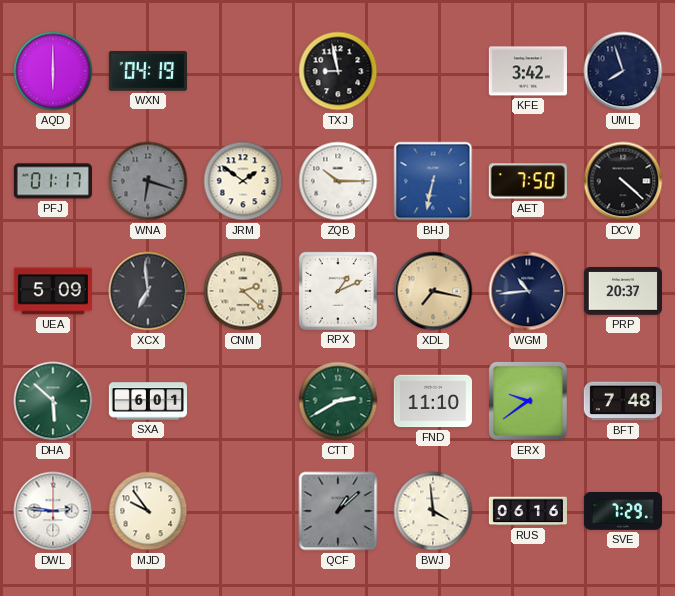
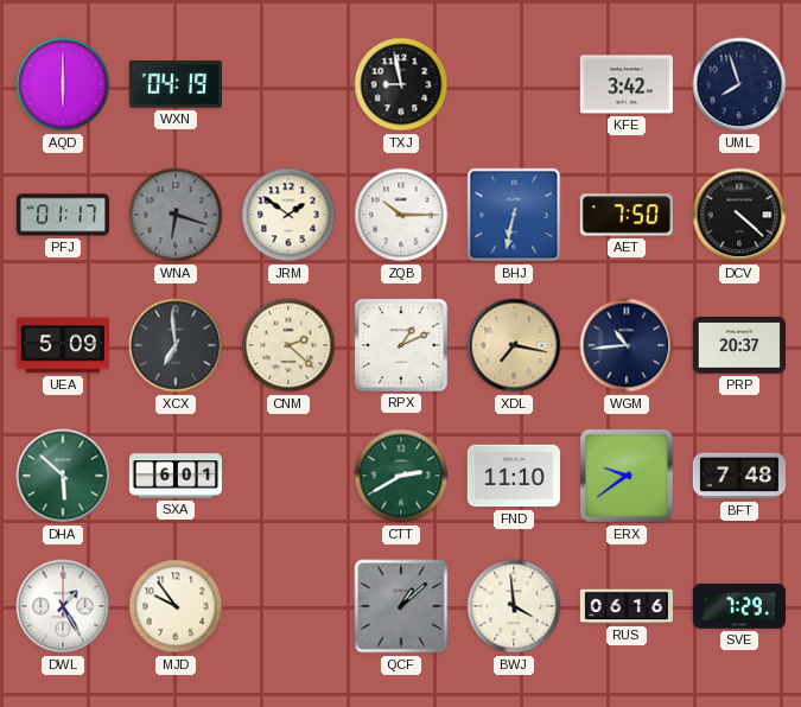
DWL: 2:46 -> 1:25
